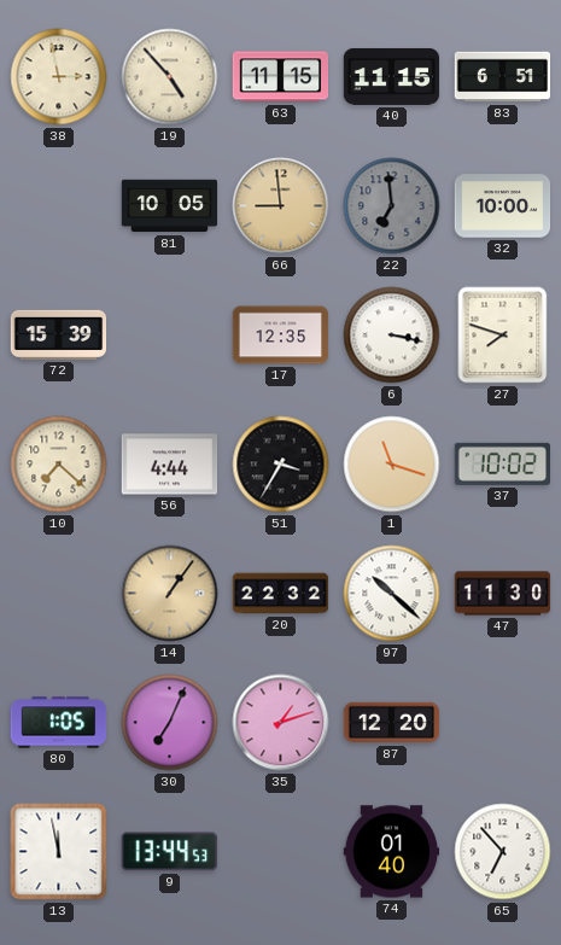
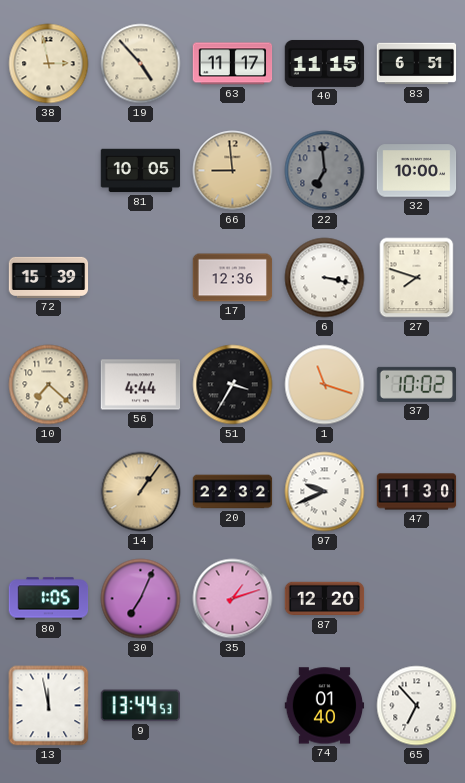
63: 11:15 -> 11:17
17: 12:35 -> 12:36
97: 10:22 -> 9:41
